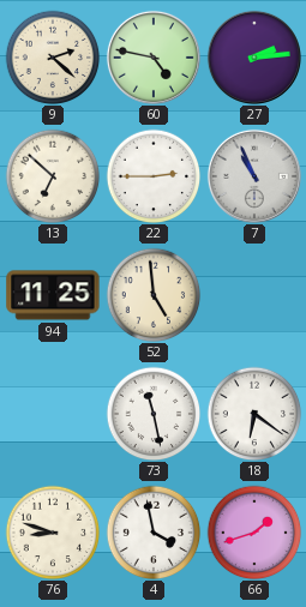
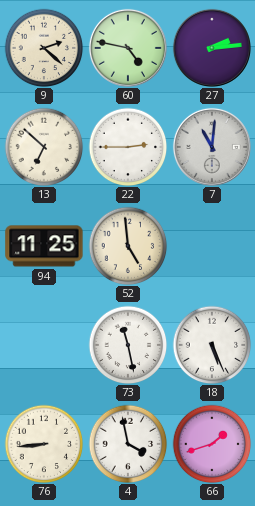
7: 10:56 -> 11:01
18: 6:21 -> 5:26
76: 8:48 -> 8:44
